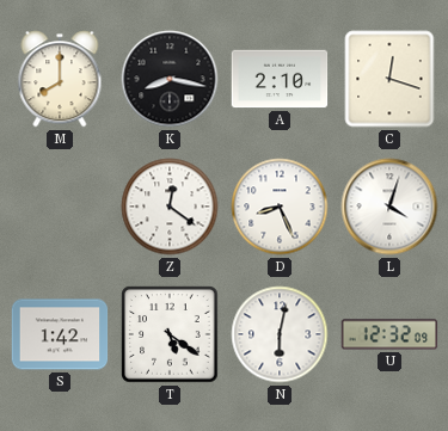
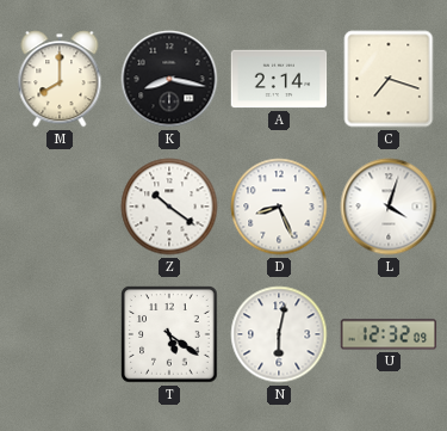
A: 2:10 -> 2:14
C: 12:18 -> 7:18
Z: 12:21 -> 10:21
S: 1:42 -> none
